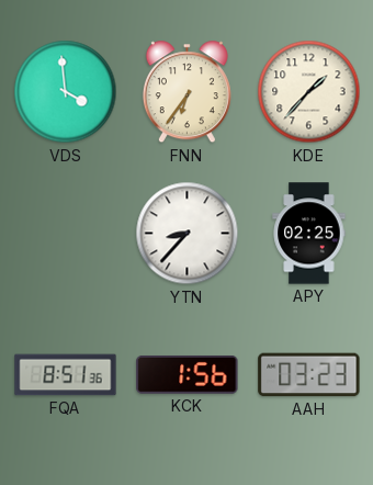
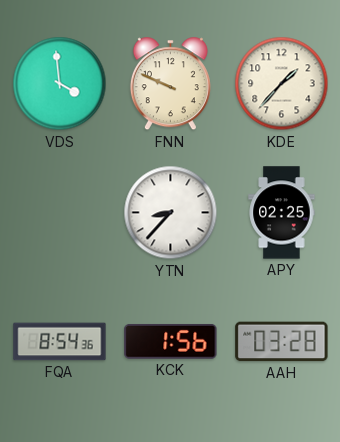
FNN: 6:36 -> 9:49
FQA: 8:51 -> 8:54
AAH: 03:23 -> 03:28
